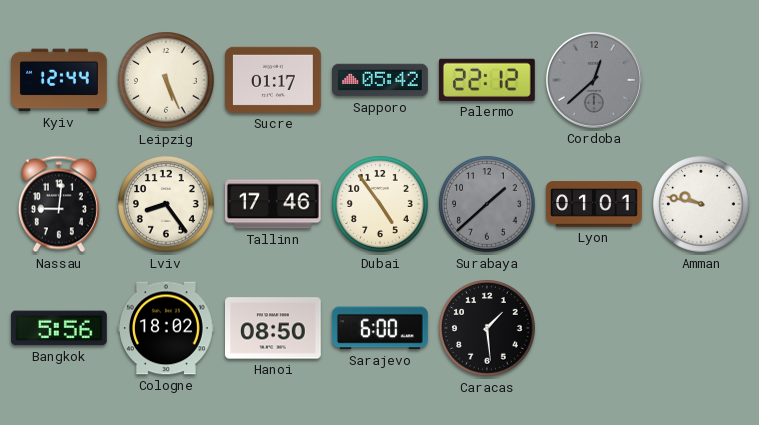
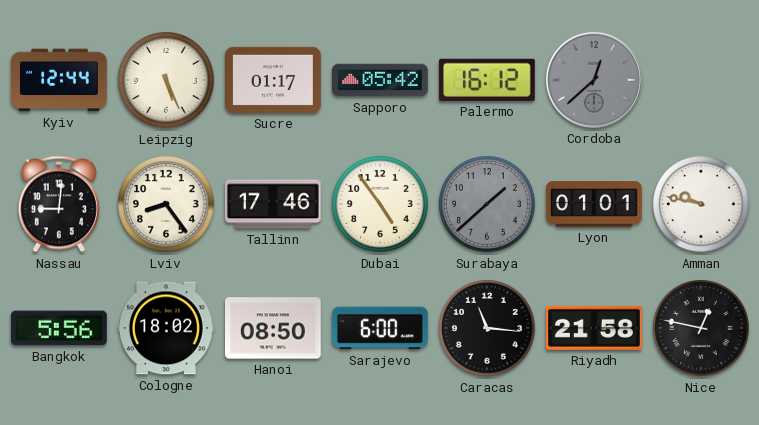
Palermo: 22:12 -> 16:12
Caracas: 1:29 -> 11:16
Riyadh: none -> 21:58
Nice: none -> 12:47
